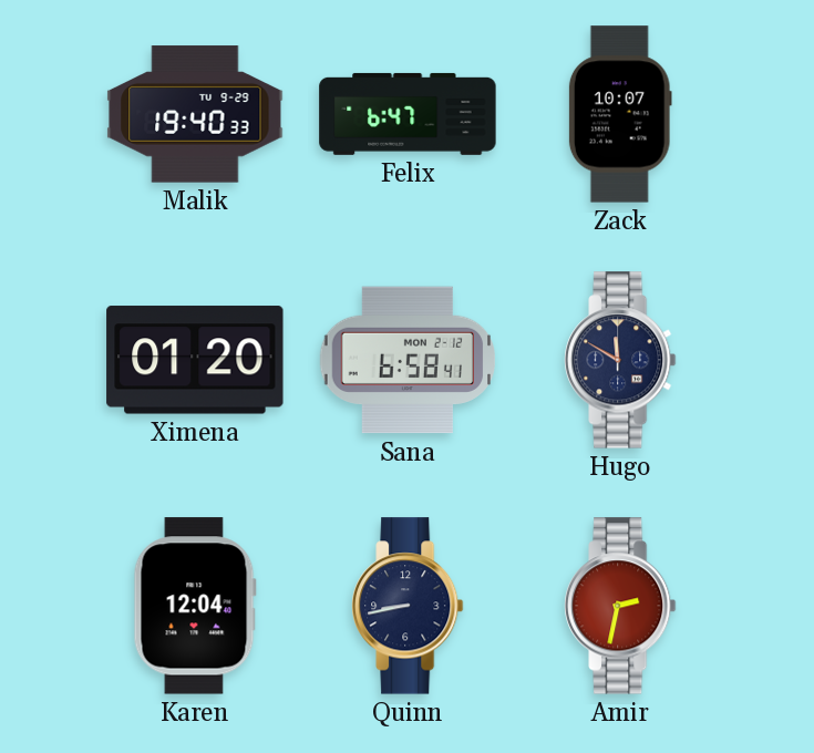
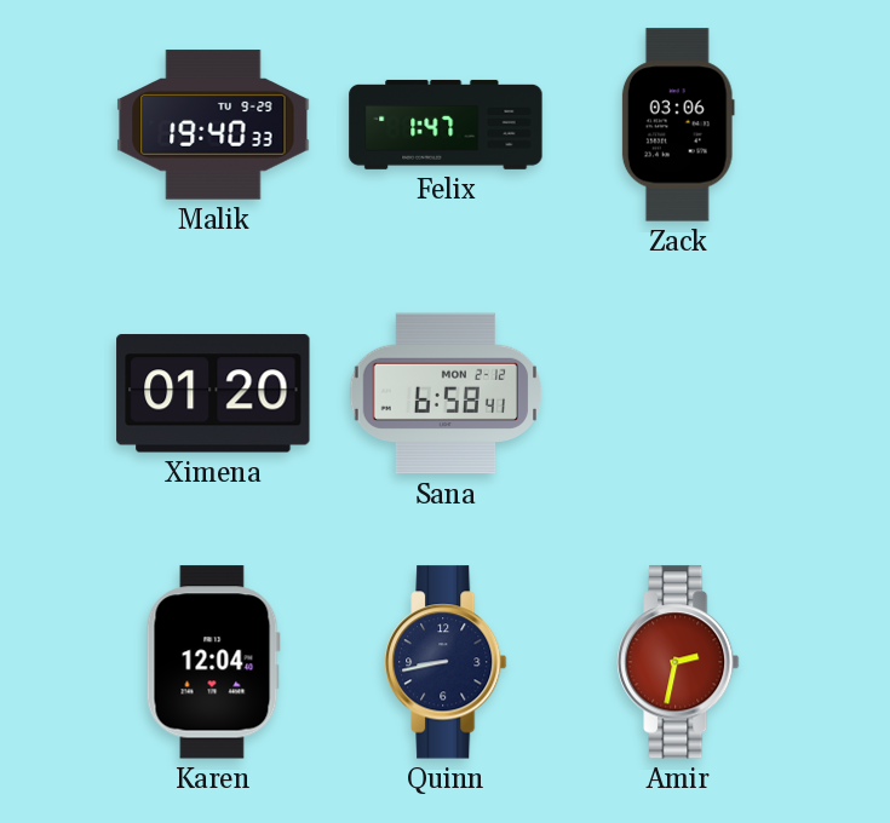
Felix: 6:47 -> 1:47
Zack: 10:07 -> 03:06
Hugo: 11:50 -> none
